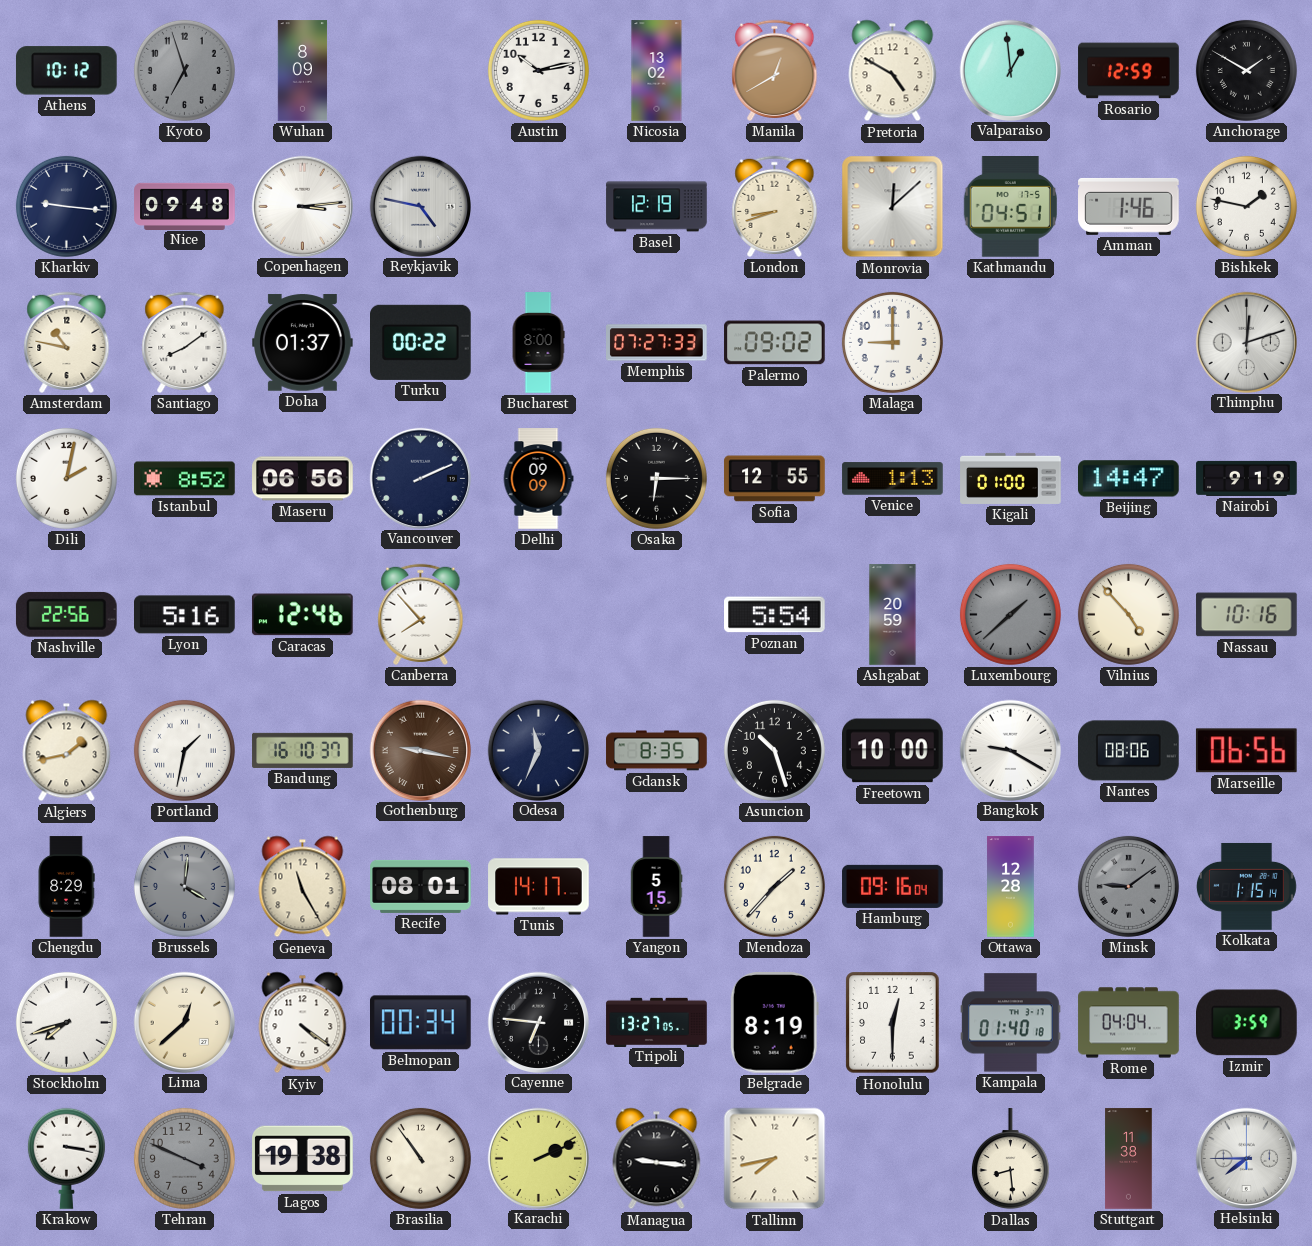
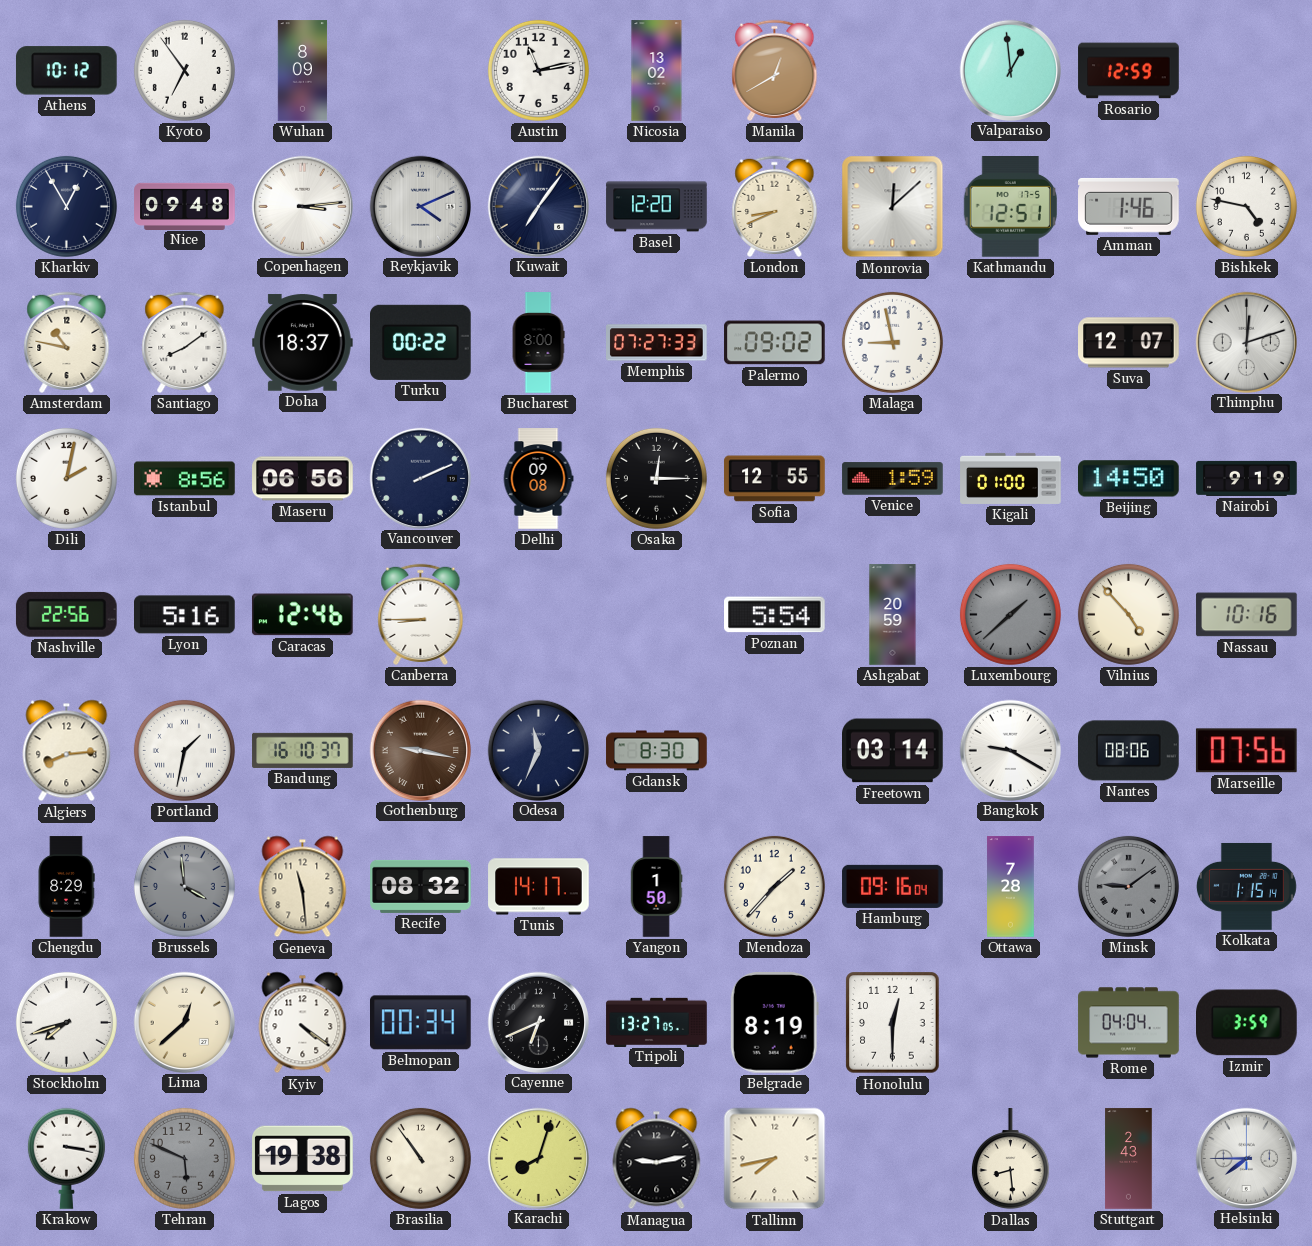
Kyoto: 6:57 -> 6:54
Kyoto dial: grey -> white
Austin: 10:13 -> 11:13
Pretoria: 4:50 -> none
Anchorage: 1:50 -> none
Kharkiv: 9:16 -> 12:55
Reykjavik: 4:47 -> 4:11
Kuwait: none -> 7:06
Basel: 12:19 -> 12:20
London: 8:42 -> 8:41
Kathmandu: 04:51 -> 12:51
Bishkek: 1:47 -> 4:47
Doha: 01:37 -> 18:37
Malaga: 9:00 -> 8:58
Suva: none -> 12:07
Istanbul: 8:52 -> 8:56
Delhi: 09:09 -> 09:08
Osaka: 6:15 -> 12:15
Venice: 1:13 -> 1:59
Beijing: 14:47 -> 14:50
Canberra: 7:53 -> 8:45
Algiers: 1:43 -> 8:14
Gdansk: 8:35 -> 8:30
Asuncion: 10:27 -> none
Freetown: 10:00 -> 03:14
Marseille: 06:56 -> 07:56
Brussels: 4:01 -> 3:59
Geneva: 11:25 -> 11:29
Recife: 08:01 -> 08:32
Yangon: 5:15 -> 1:50
Ottawa: 12:28 -> 7:28
Cayenne: 6:46 -> 6:41
Kampala: 01:40 -> none
Tehran: 3:49 -> 5:49
Karachi: 2:11 -> 8:03
Managua: 9:16 -> 9:13
Stuttgart: 11:38 -> 2:43
